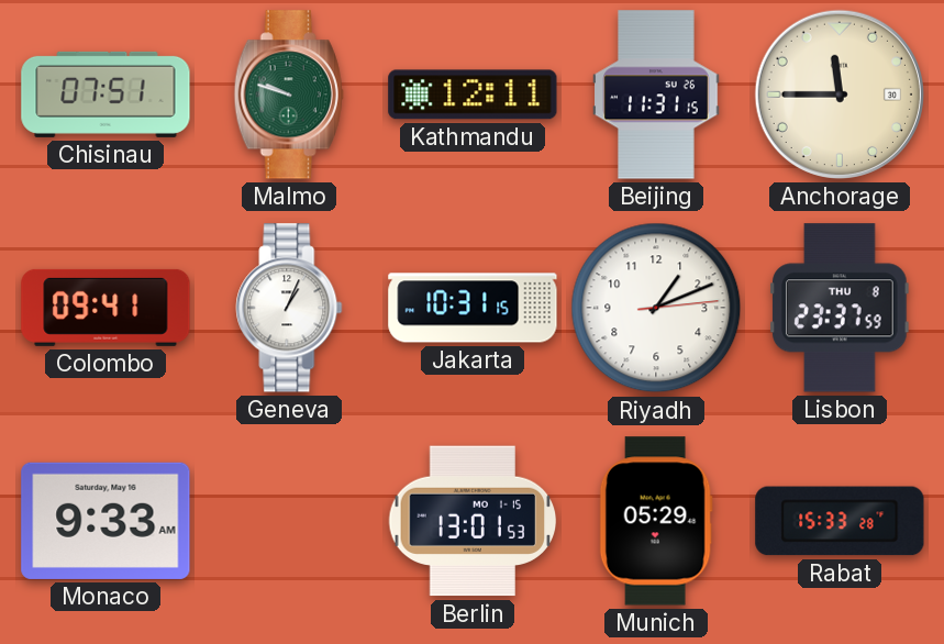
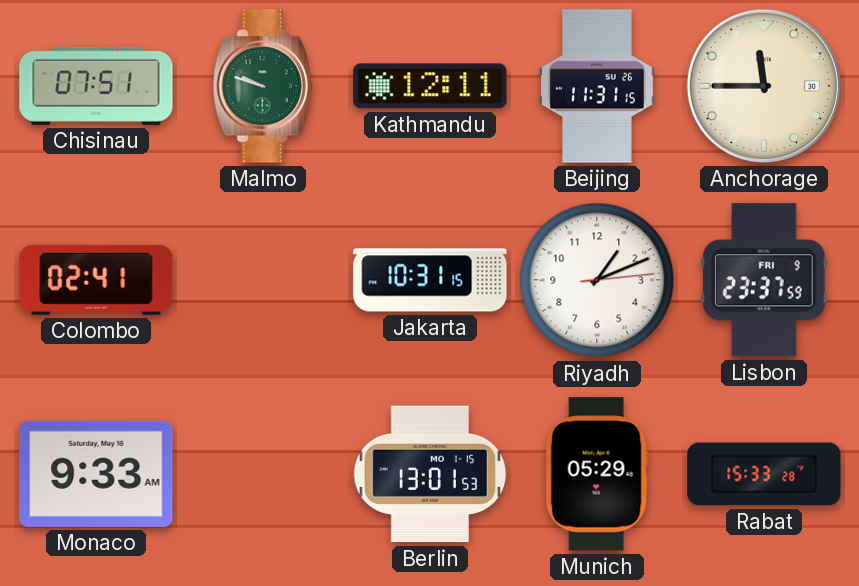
Colombo: 09:41 -> 02:41
Geneva: 1:04 -> none
Lisbon date: THU 8 -> FRI 9
